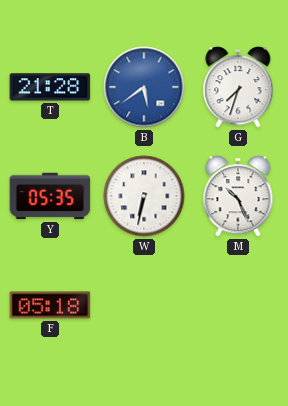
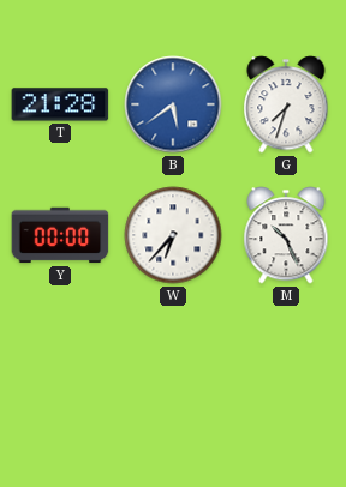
Y: 05:35 -> 00:00
W: 6:32 -> 6:37
F: 05:18 -> none
